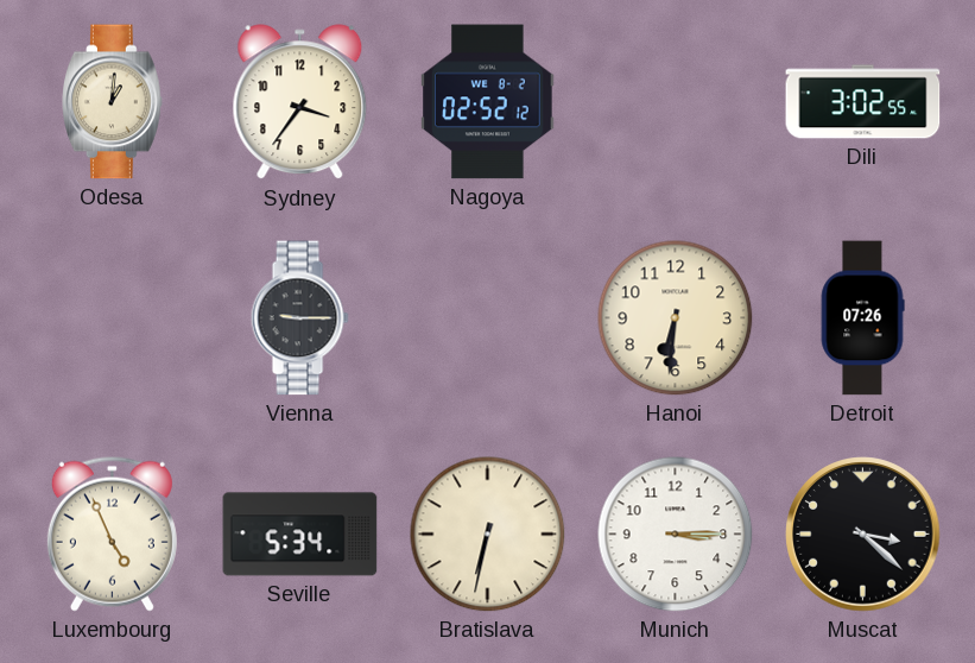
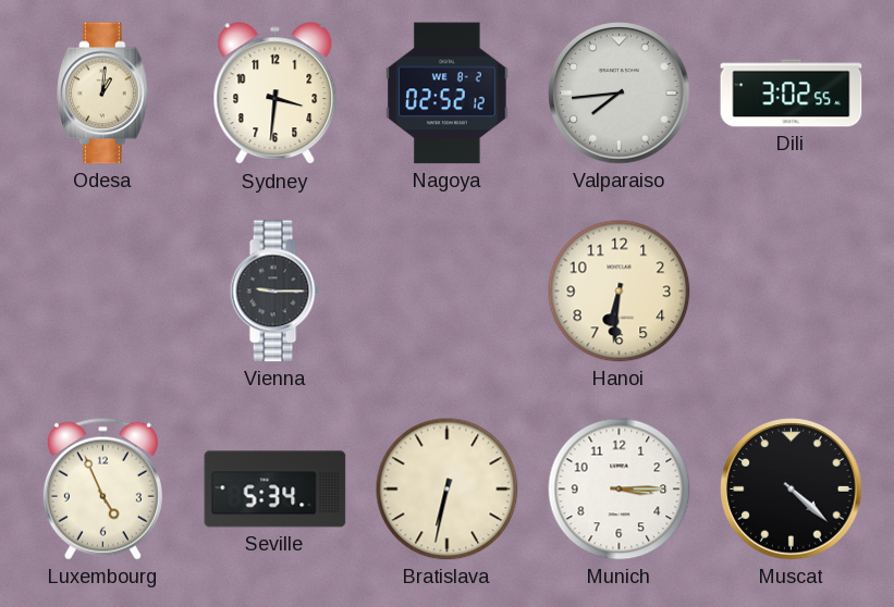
Sydney: 3:36 -> 3:31
Valparaiso: none -> 7:44
Detroit: 07:26 -> none
Muscat: 3:22 -> 4:22
